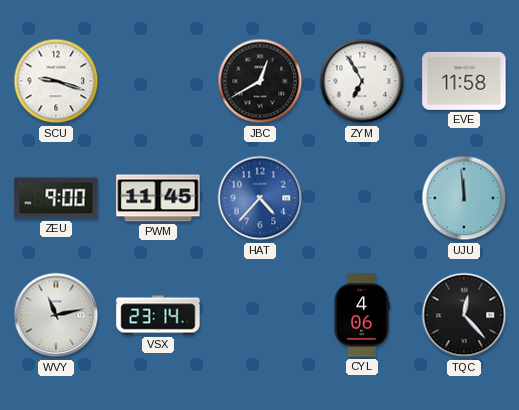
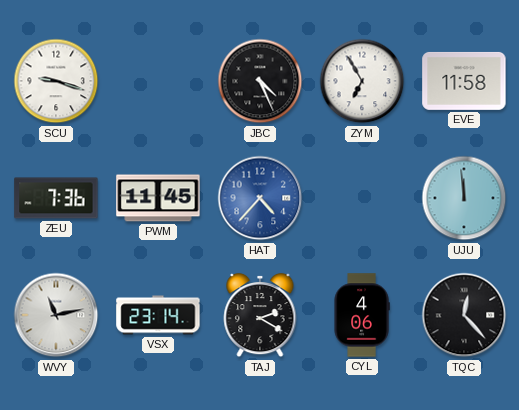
JBC: 12:40 -> 4:26
ZEU: 9:00 -> 7:36
TAJ: none -> 2:20
